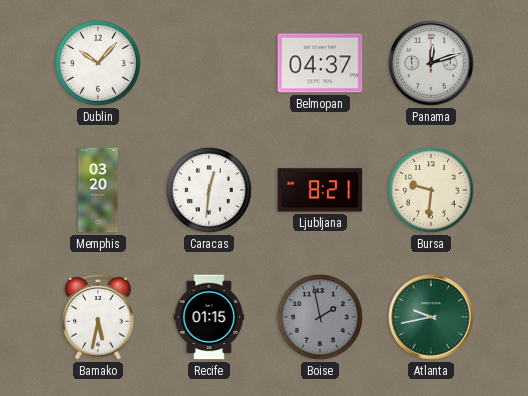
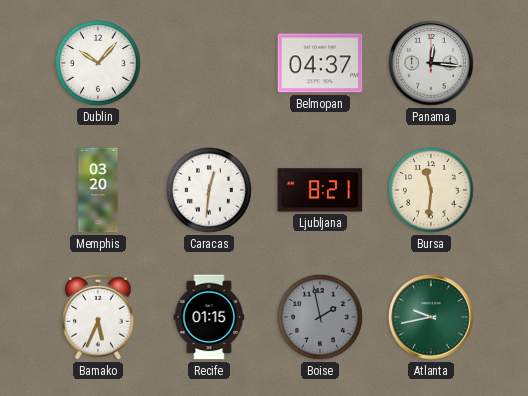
Panama: 12:12 -> 12:16
Bursa: 9:31 -> 11:31
Bamako: 5:32 -> 5:34
